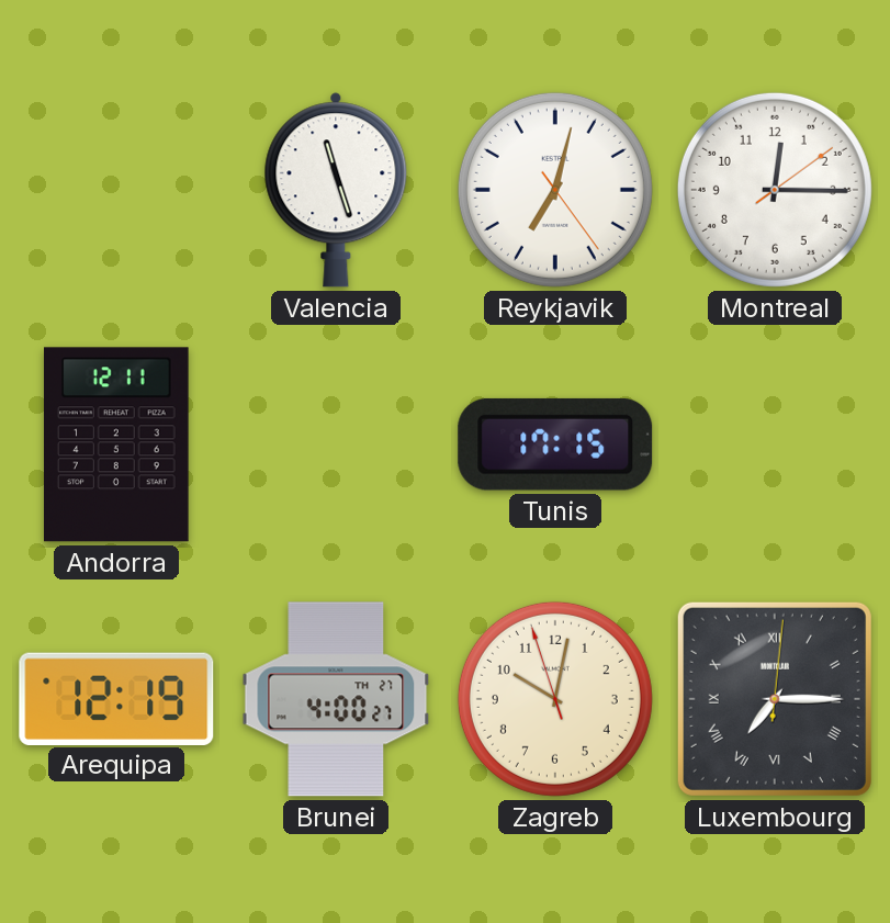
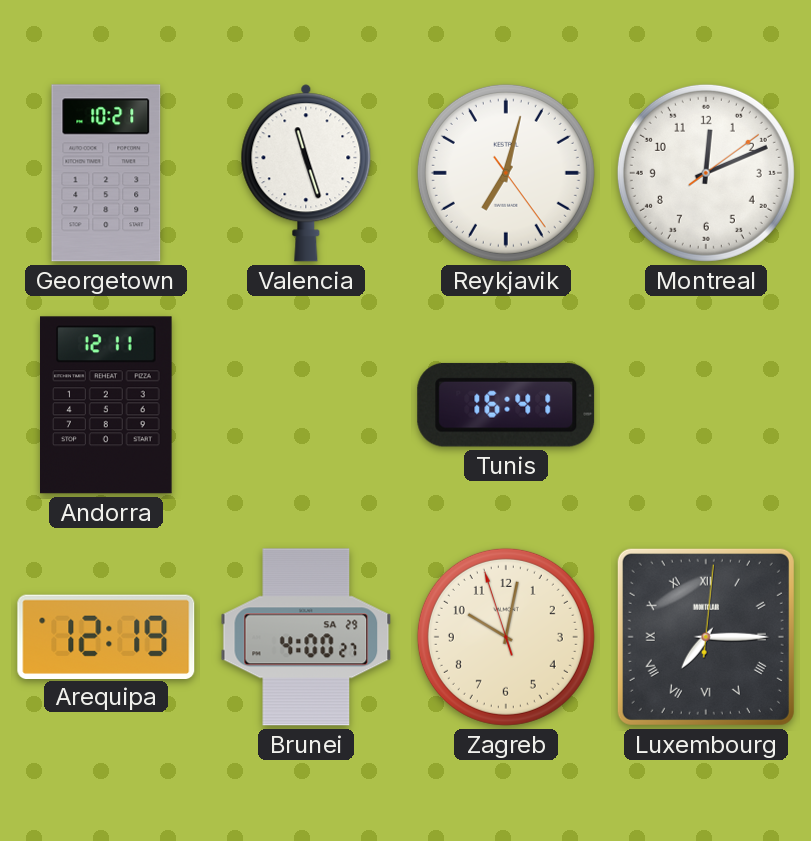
Georgetown: none -> 10:21
Montreal: 12:15 -> 12:11
Tunis: 17:15 -> 16:41
Brunei date: TH 27 -> SA 29
